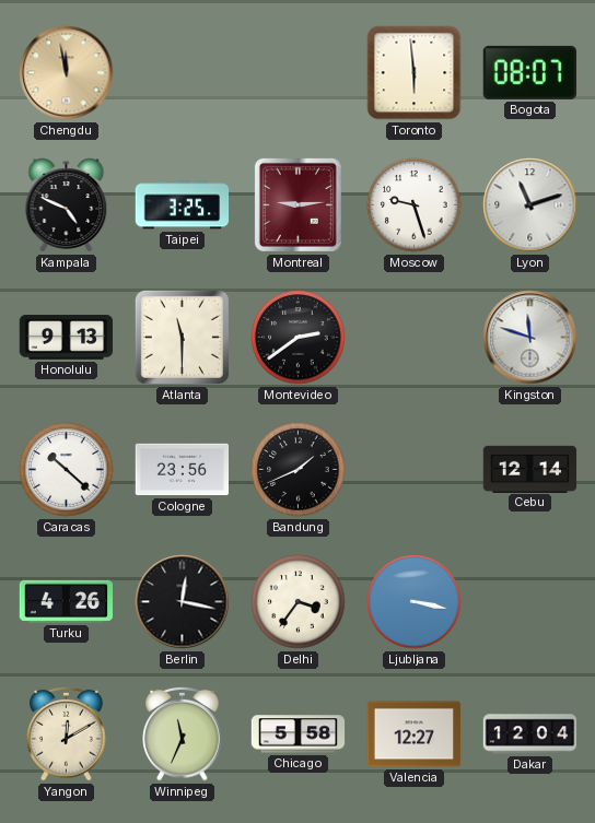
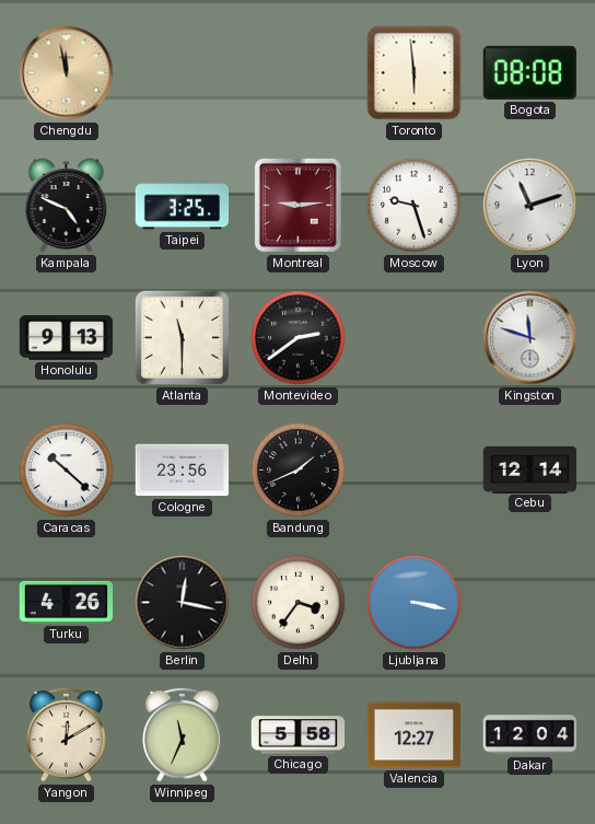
Bogota: 08:07 -> 08:08
